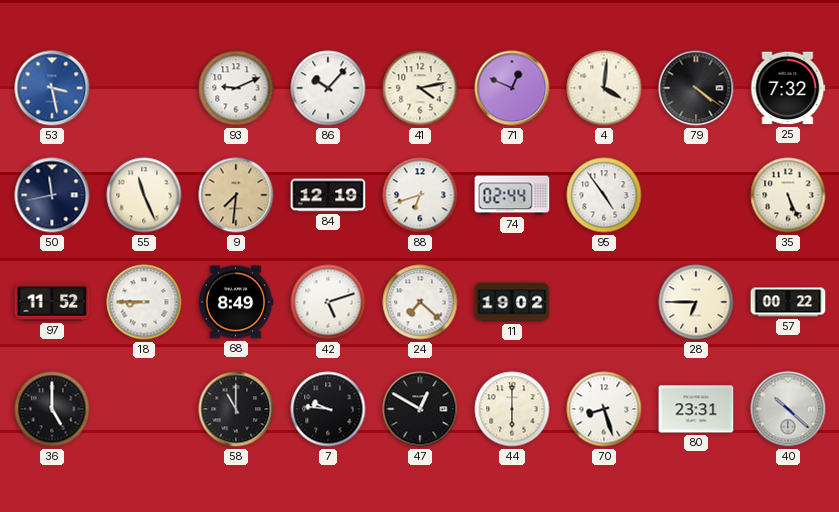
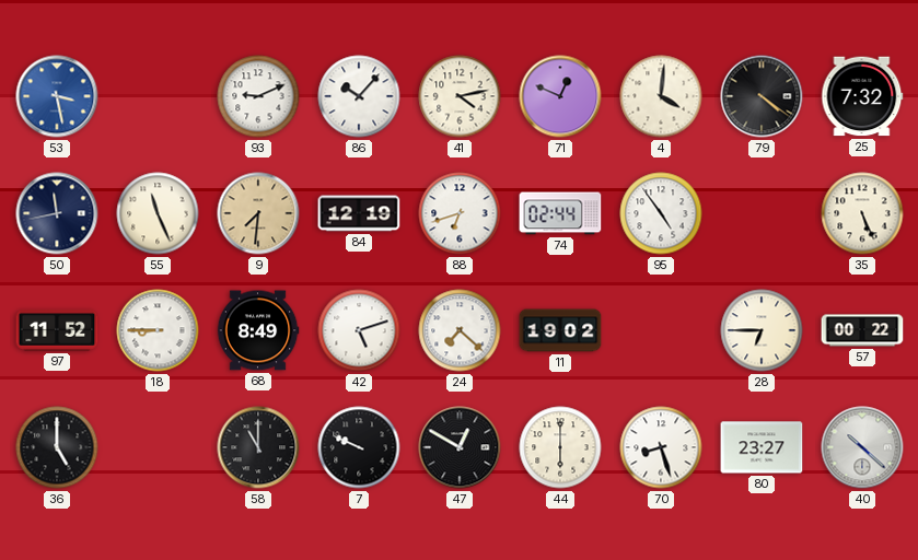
7: 9:46 -> 9:49
80: 23:31 -> 23:27
